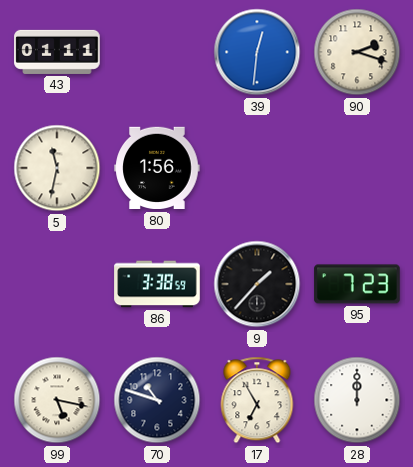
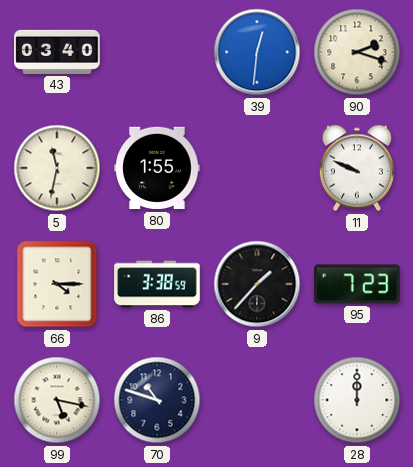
43: 01:11 -> 03:40
80: 1:56 -> 1:55
11: none -> 9:49
66: none -> 4:15
17: 6:55 -> none
